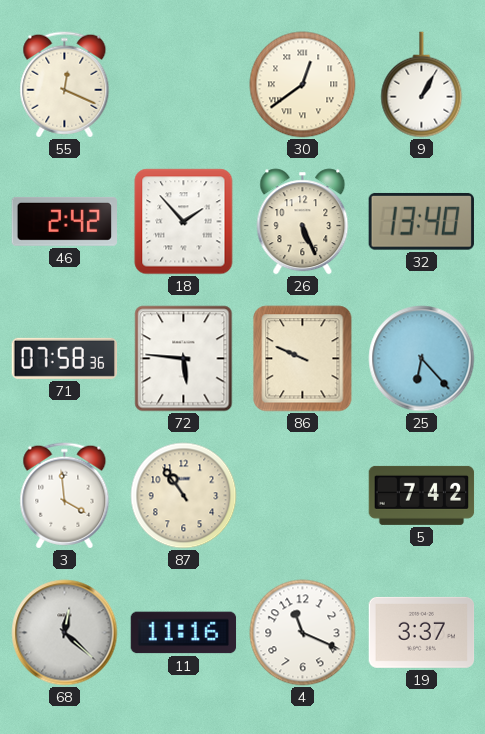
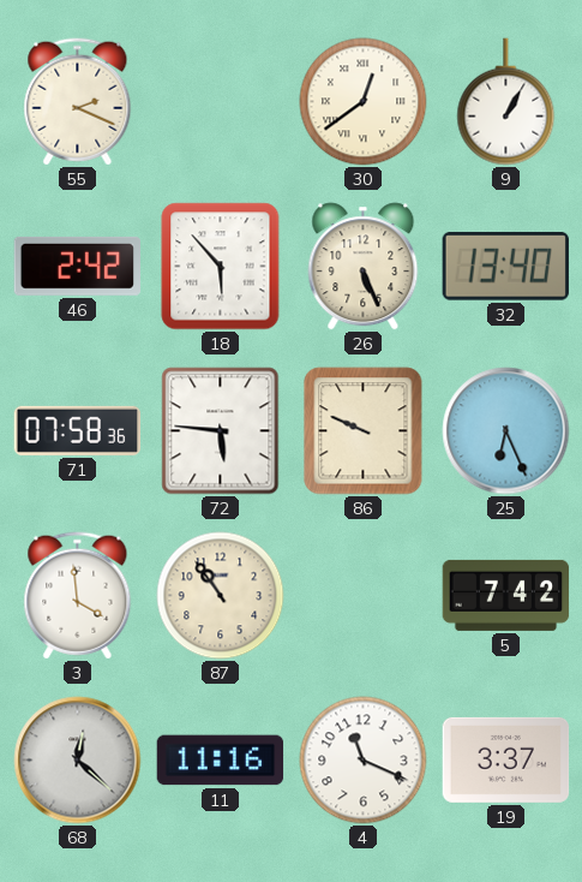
55: 12:19 -> 2:19
18: 1:53 -> 5:53
25: 6:23 -> 6:26
